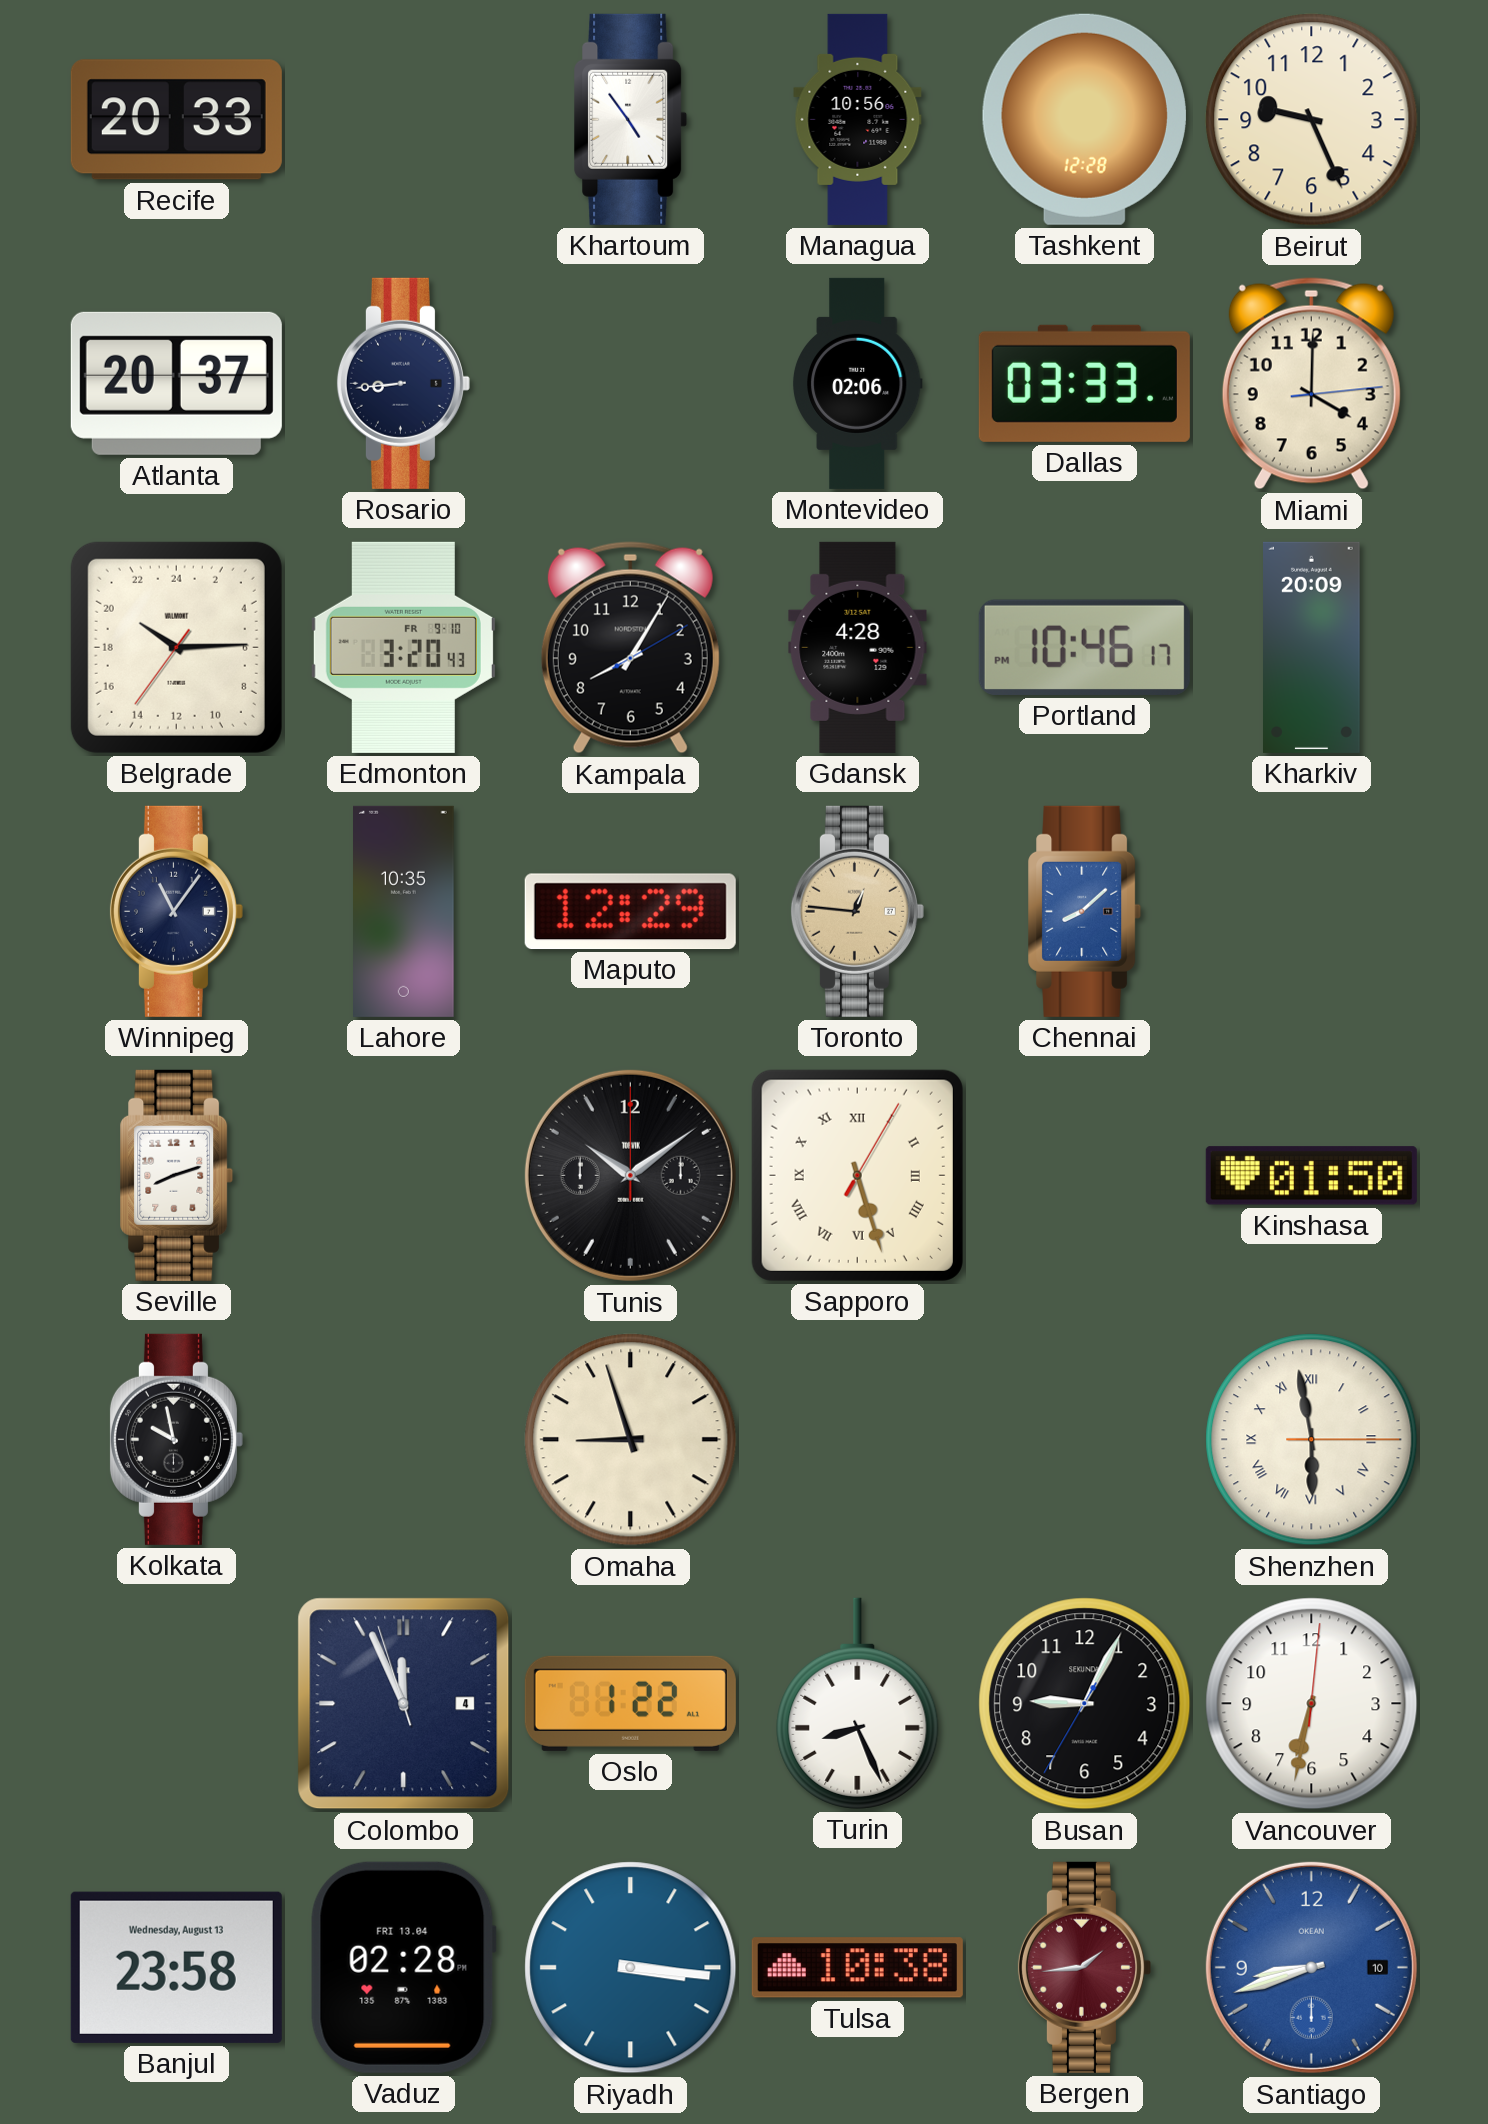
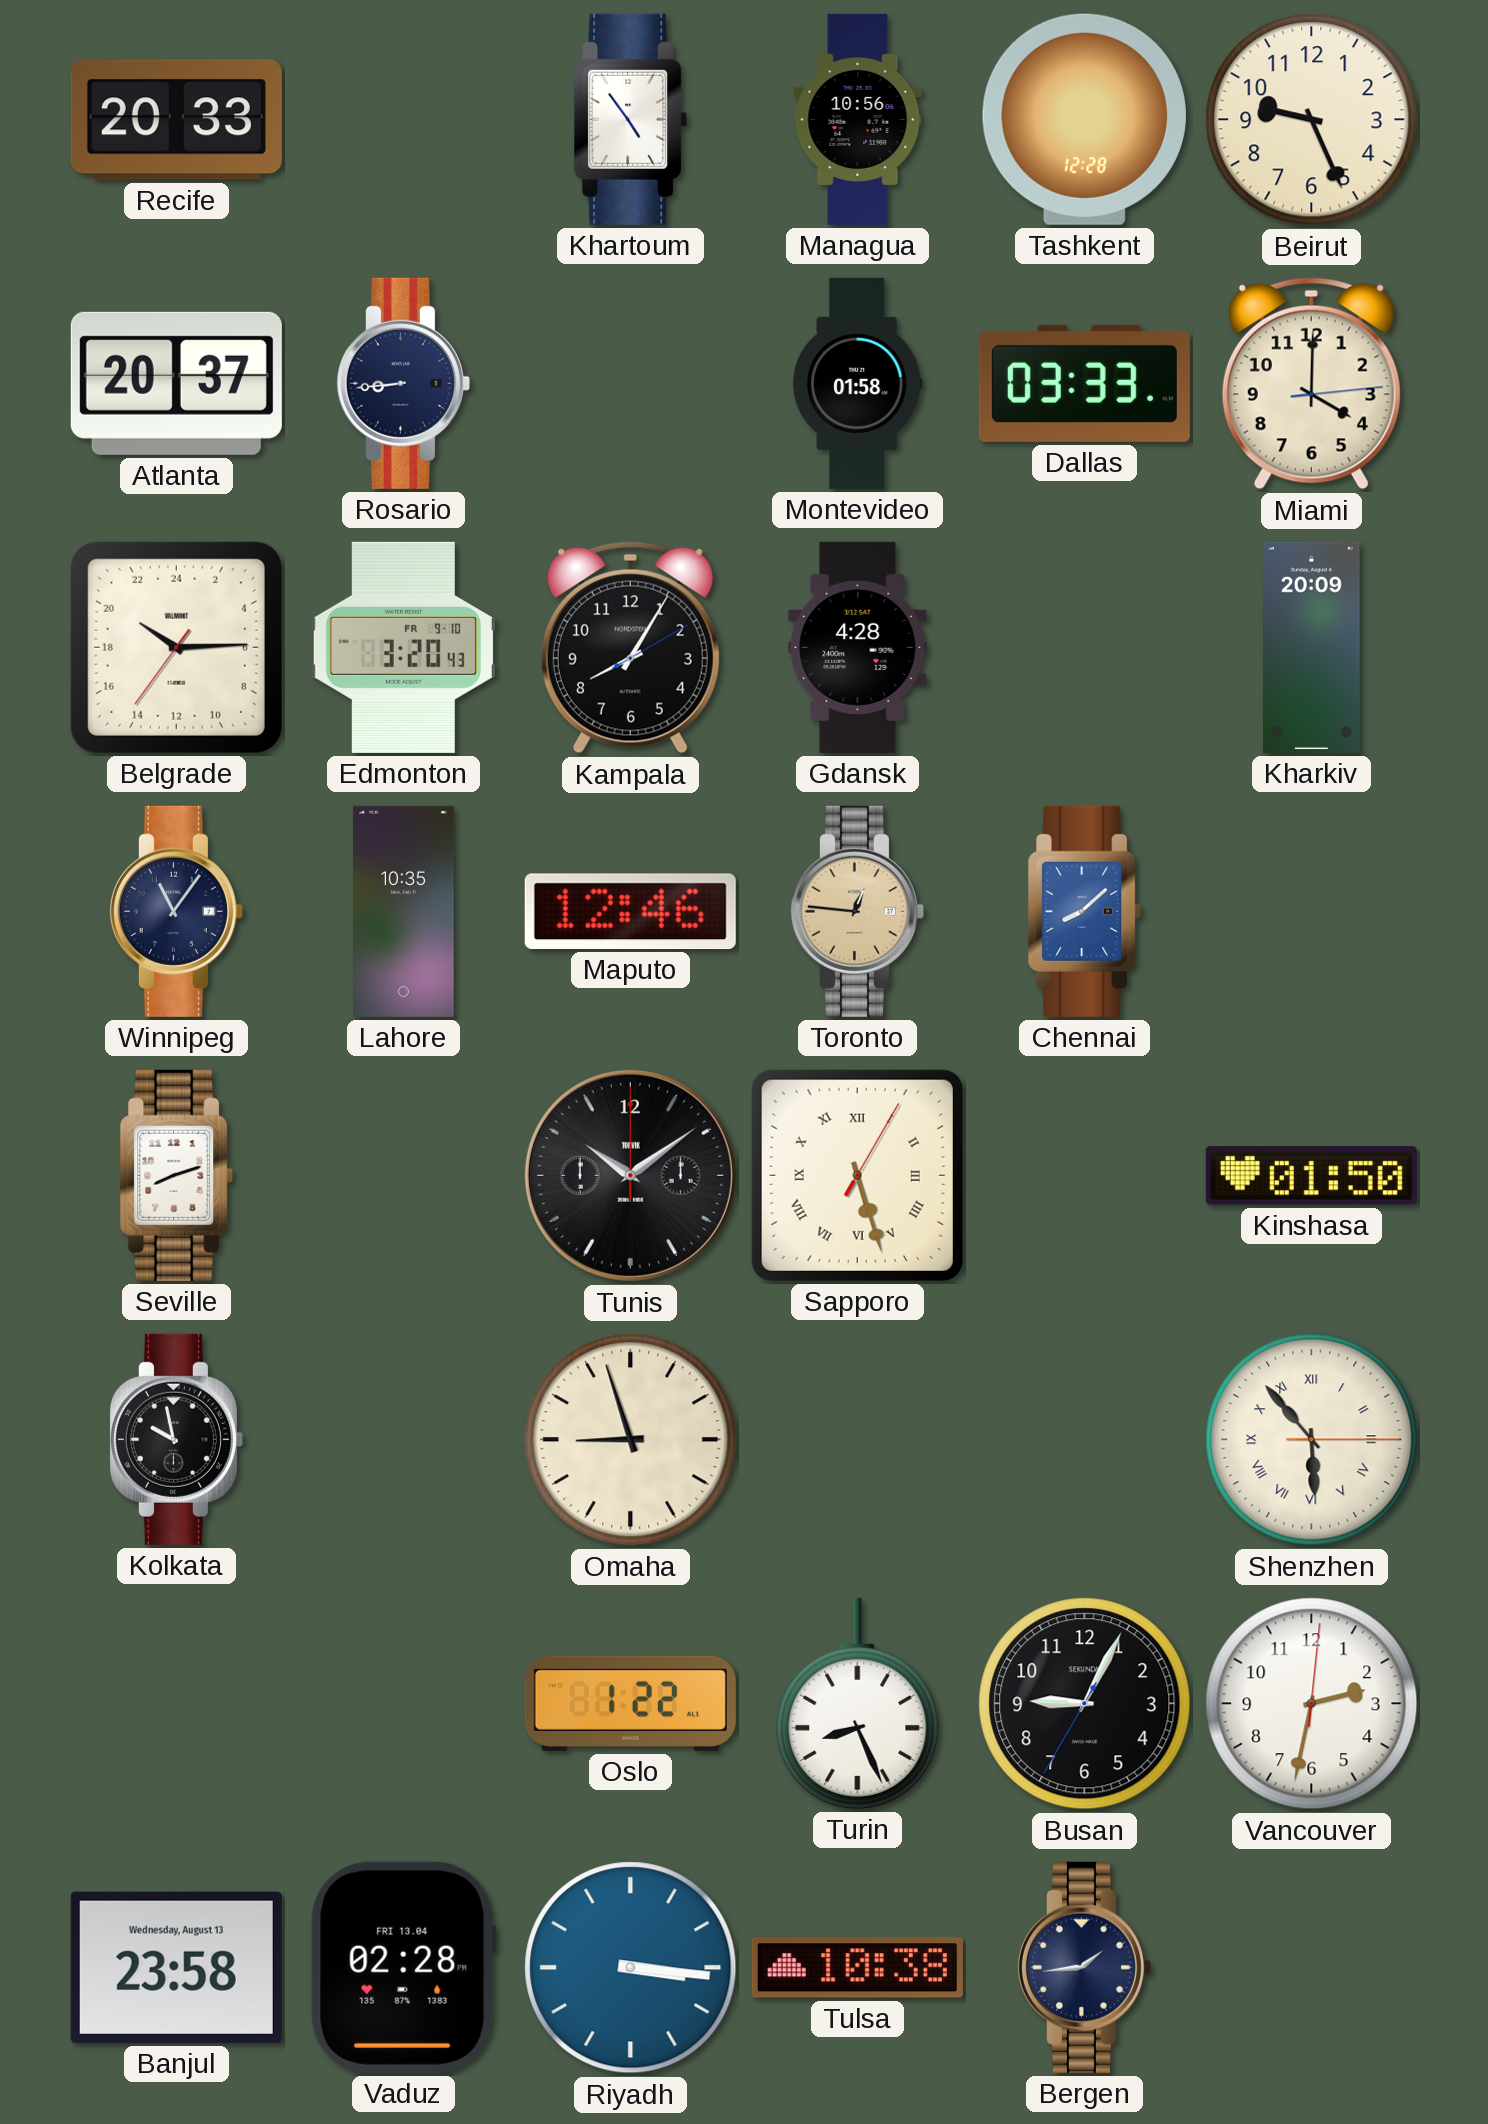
Montevideo: 02:06 -> 01:58
Portland: 10:46 -> none
Maputo: 12:29 -> 12:46
Shenzhen: 5:58 -> 5:53
Colombo: 11:55 -> none
Vancouver: 6:32 -> 2:32
Bergen dial: burgundy -> navy
Santiago: 8:42 -> none
